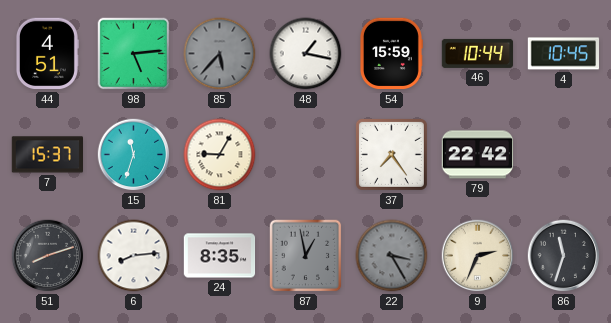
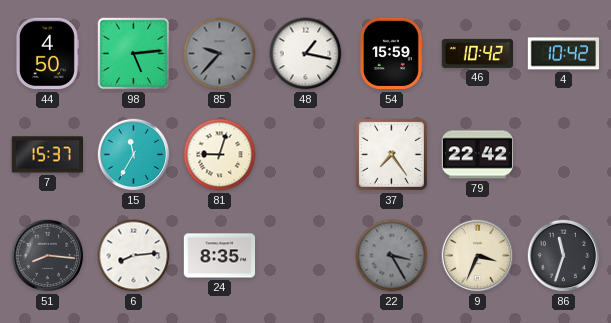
44: 4:51 -> 4:50
85: 5:37 -> 9:37
46: 10:44 -> 10:42
4: 10:45 -> 10:42
15: 11:33 -> 11:35
81: 9:05 -> 9:03
51: 8:12 -> 8:16
87: 12:58 -> none
9: 2:34 -> 3:34
